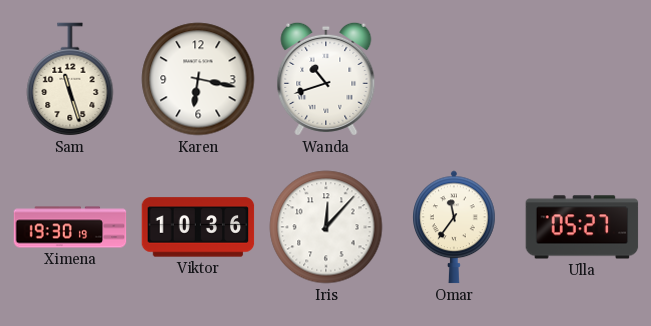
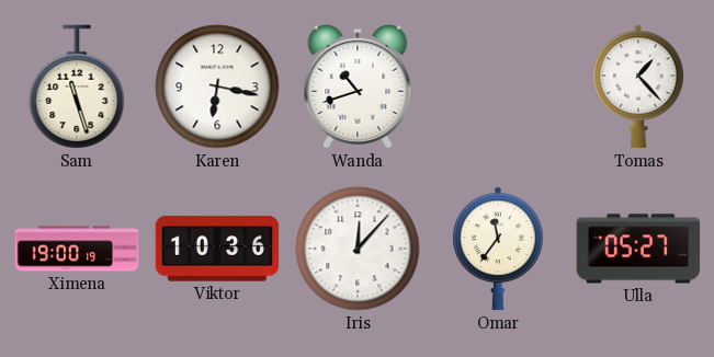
Tomas: none -> 1:23
Ximena: 19:30 -> 19:00
